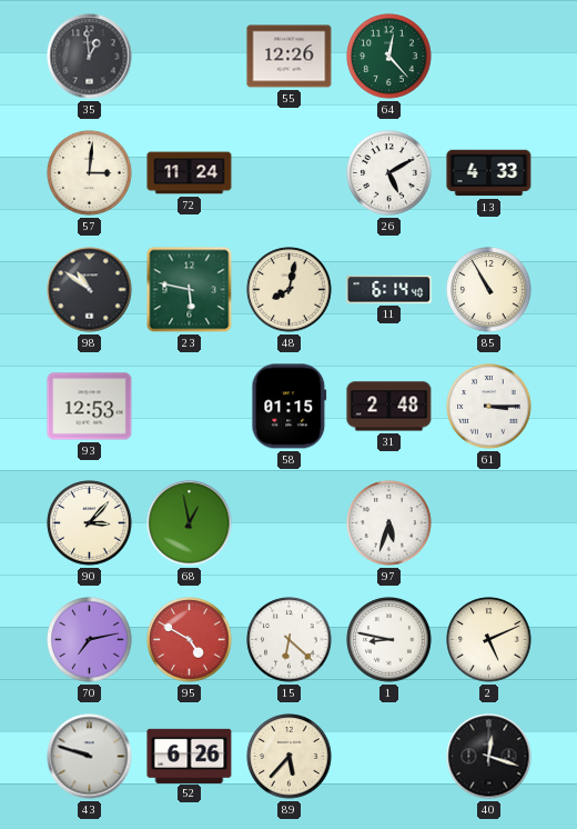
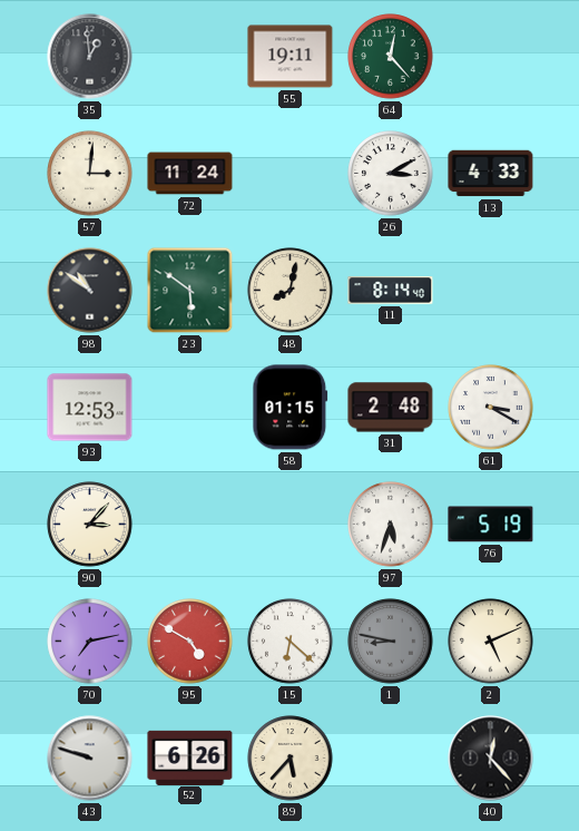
55: 12:26 -> 19:11
26: 5:10 -> 3:10
23: 5:47 -> 5:51
11: 6:14 -> 8:14
85: 10:55 -> none
61: 3:15 -> 3:20
68: 12:58 -> none
76: none -> 5:19
1 dial: white -> grey
40: 12:18 -> 12:23
